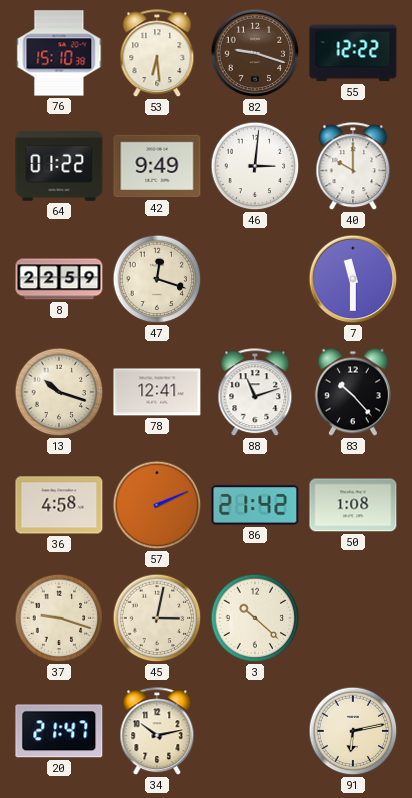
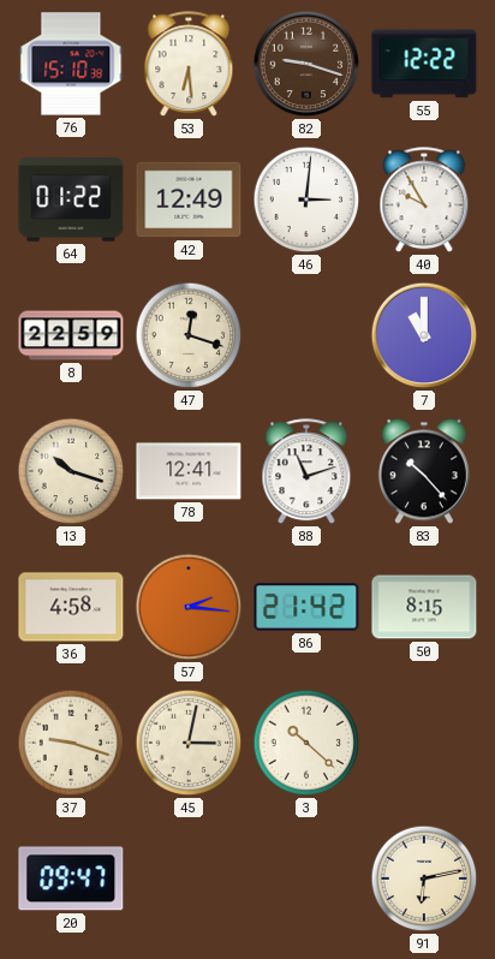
42: 9:49 -> 12:49
40: 10:00 -> 9:55
7: 11:30 -> 11:00
57: 2:11 -> 2:16
50: 1:08 -> 8:15
20: 21:47 -> 09:47
34: 10:13 -> none
